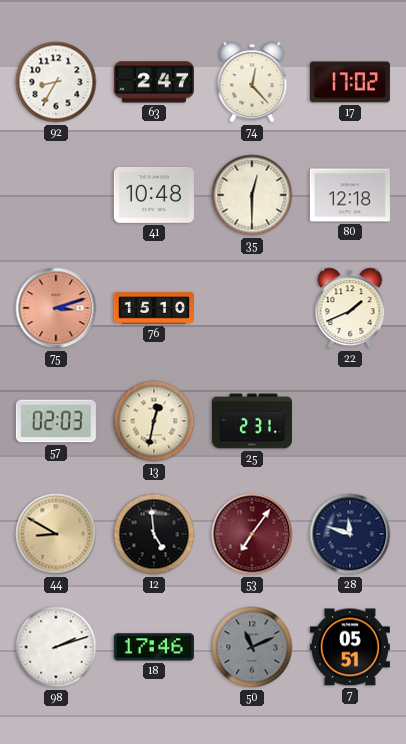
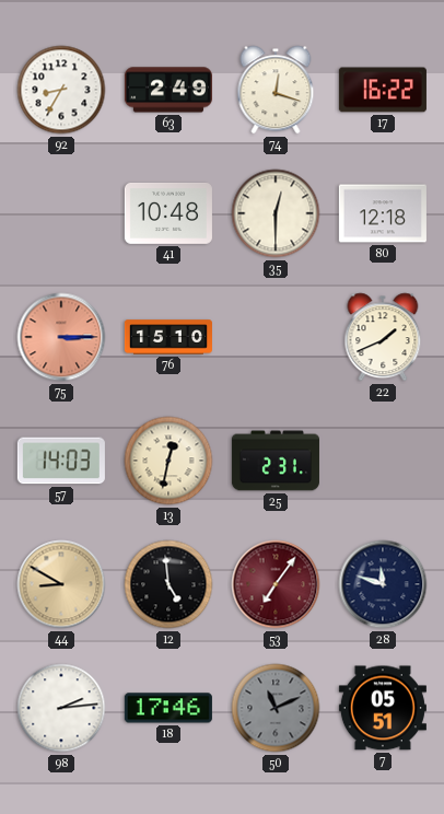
63: 2:47 -> 2:49
74: 12:23 -> 12:18
17: 17:02 -> 16:22
75: 3:12 -> 3:15
57: 02:03 -> 14:03
98: 2:12 -> 2:14
